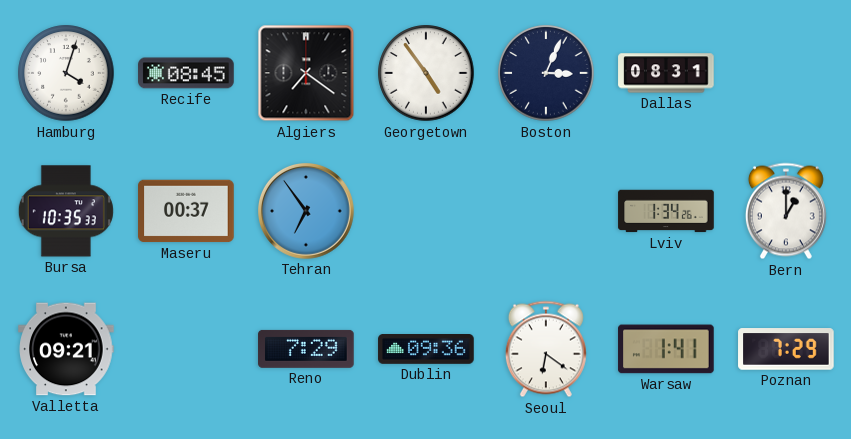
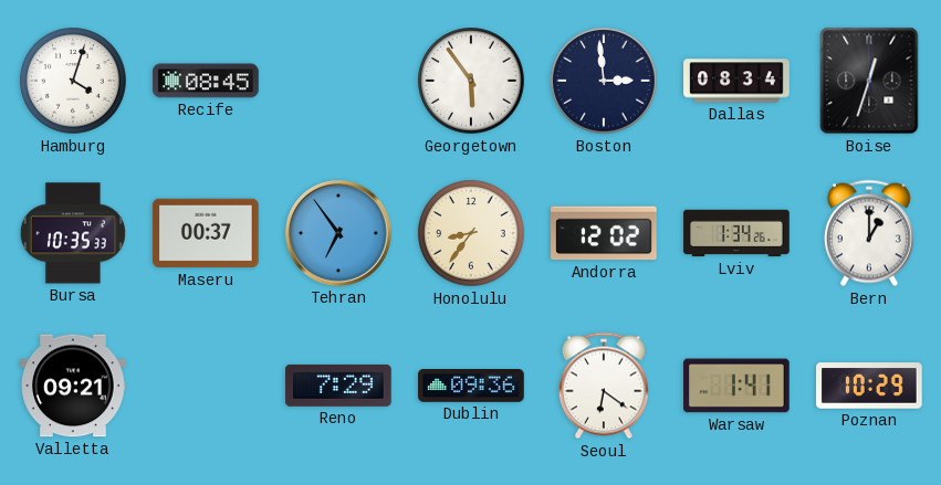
Algiers: 7:21 -> none
Georgetown: 4:54 -> 5:54
Boston: 3:04 -> 2:59
Dallas: 08:31 -> 08:34
Boise: none -> 12:33
Honolulu: none -> 8:36
Andorra: none -> 12:02
Poznan: 7:29 -> 10:29
